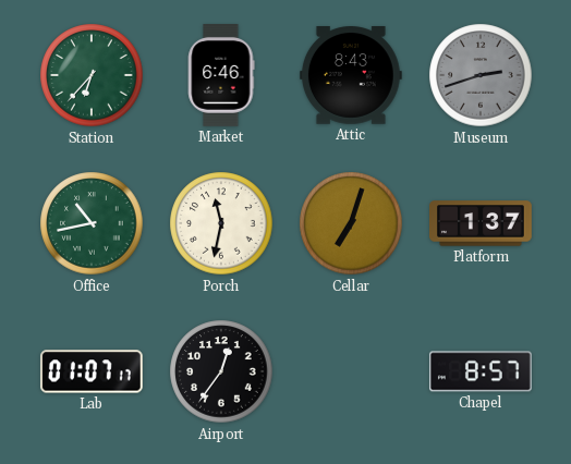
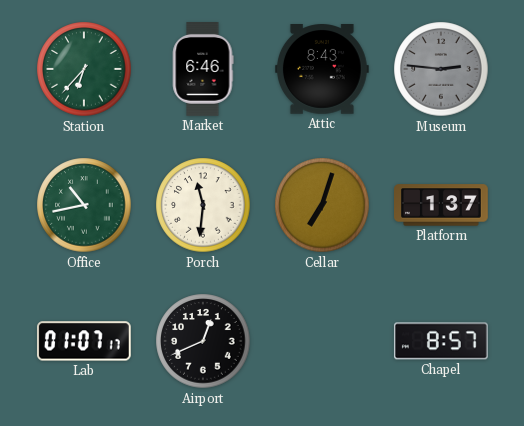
Museum: 2:42 -> 2:46
Porch: 11:32 -> 11:31
Airport: 12:36 -> 12:41
